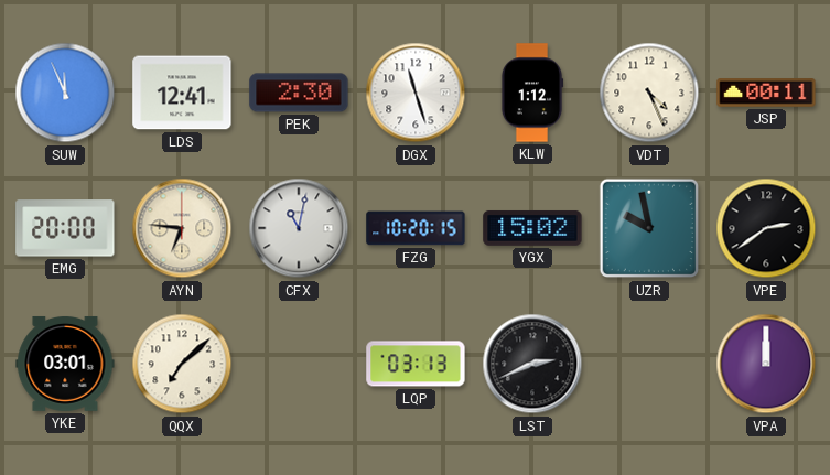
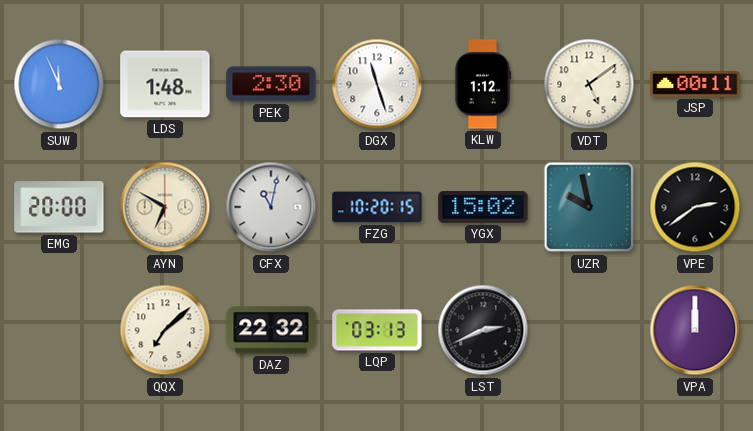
LDS: 12:41 -> 1:48
VDT: 4:26 -> 5:09
AYN: 6:46 -> 6:50
YKE: 03:01 -> none
DAZ: none -> 22:32
